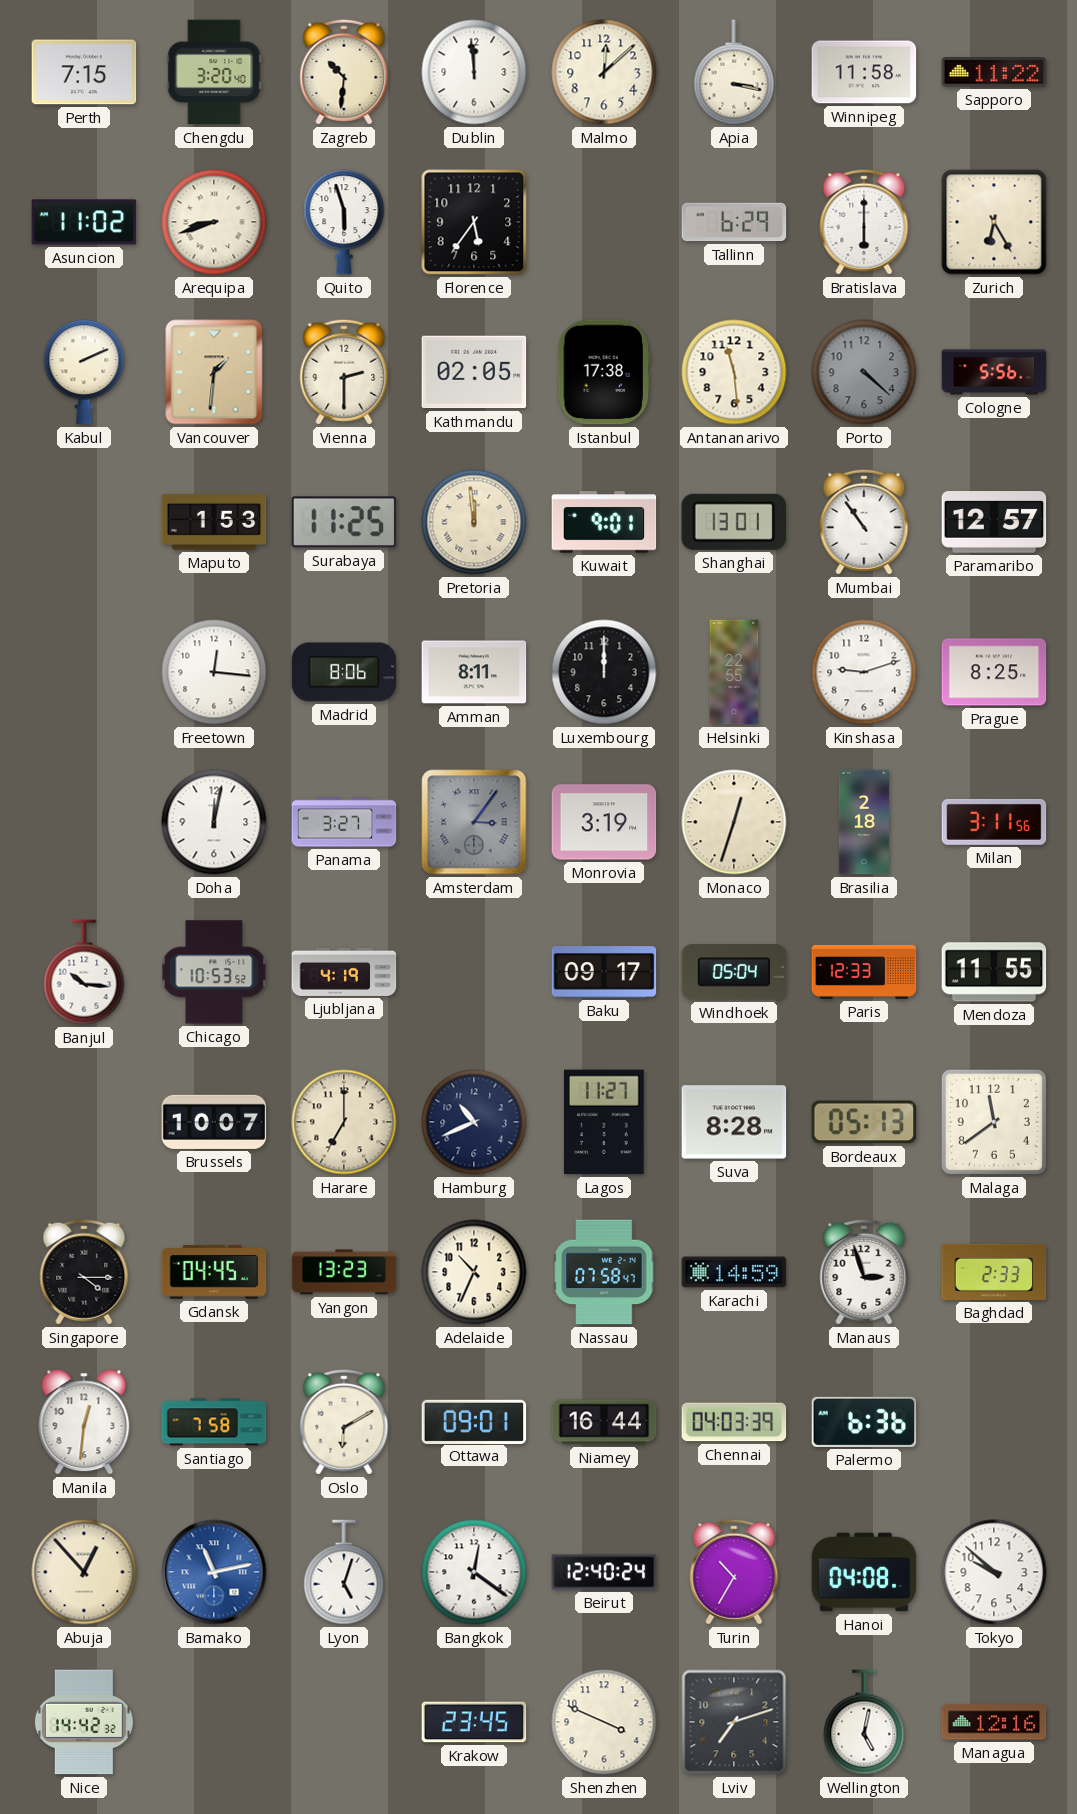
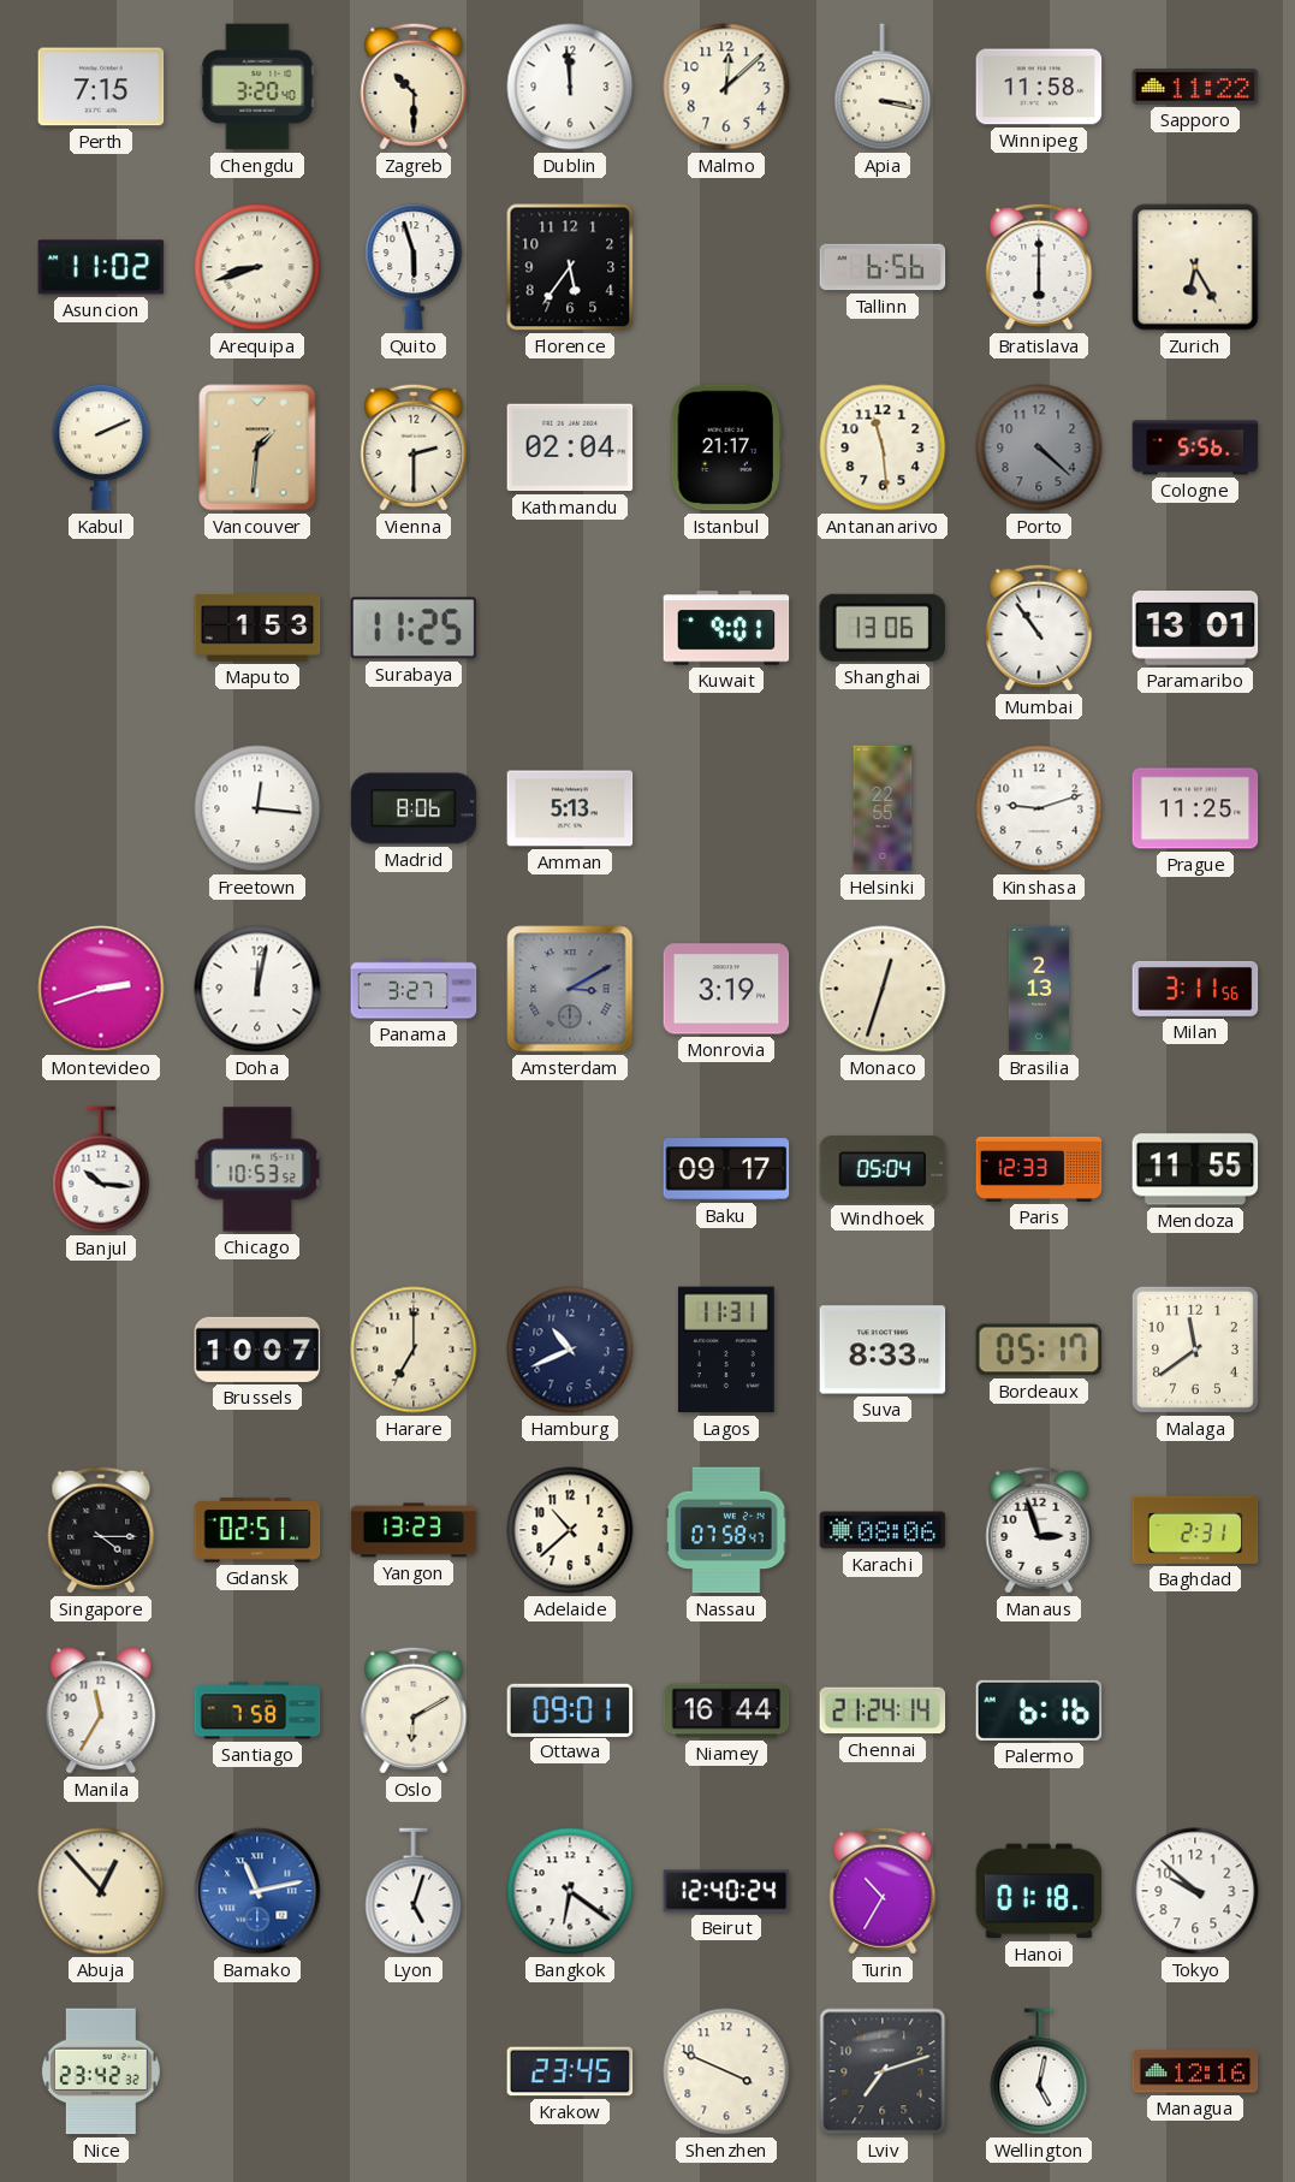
Zagreb: 10:31 -> 10:30
Tallinn: 6:29 -> 6:56
Kathmandu: 02:05 -> 02:04
Istanbul: 17:38 -> 21:17
Pretoria: 11:59 -> none
Shanghai: 13:01 -> 13:06
Paramaribo: 12:57 -> 13:01
Amman: 8:11 -> 5:13
Luxembourg: 12:00 -> none
Prague: 8:25 -> 11:25
Montevideo: none -> 2:42
Amsterdam: 3:06 -> 3:10
Brasilia: 2:18 -> 2:13
Ljubljana: 4:19 -> none
Lagos: 11:27 -> 11:31
Suva: 8:28 -> 8:33
Bordeaux: 05:13 -> 05:17
Gdansk: 04:45 -> 02:51
Adelaide: 10:34 -> 10:38
Karachi: 14:59 -> 08:06
Baghdad: 2:33 -> 2:31
Manila: 12:31 -> 11:35
Chennai: 04:03 -> 21:24
Palermo: 6:36 -> 6:16
Bangkok: 12:21 -> 6:21
Hanoi: 04:08 -> 01:18
Nice: 14:42 -> 23:42
